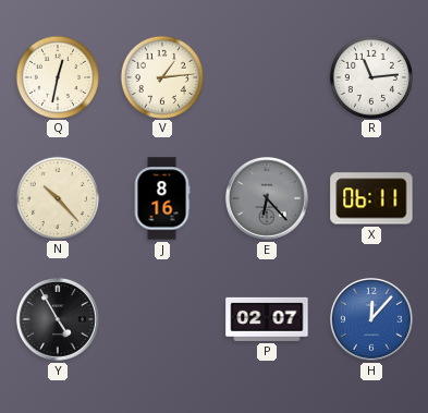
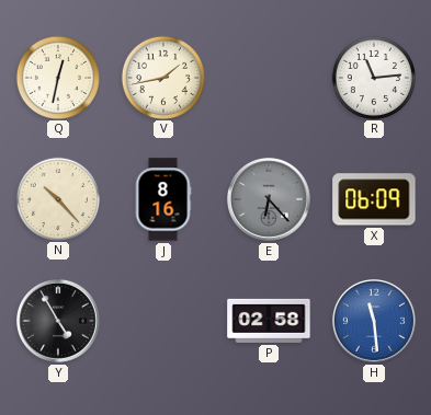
V: 1:14 -> 1:43
X: 06:11 -> 06:09
P: 02:07 -> 02:58
H: 12:07 -> 11:29
